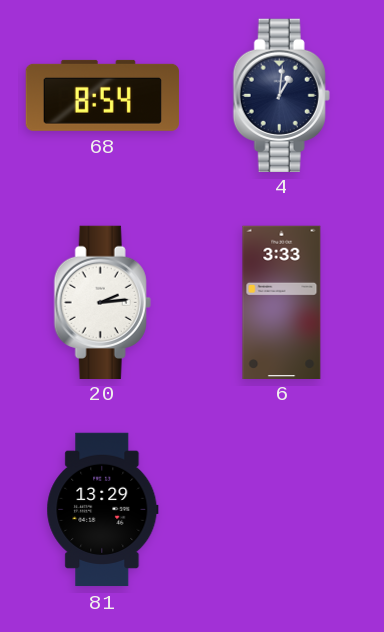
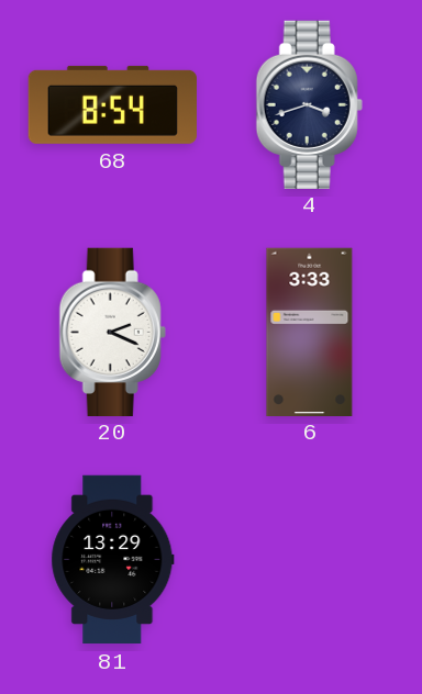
4: 1:01 -> 3:42
20: 2:14 -> 2:19
